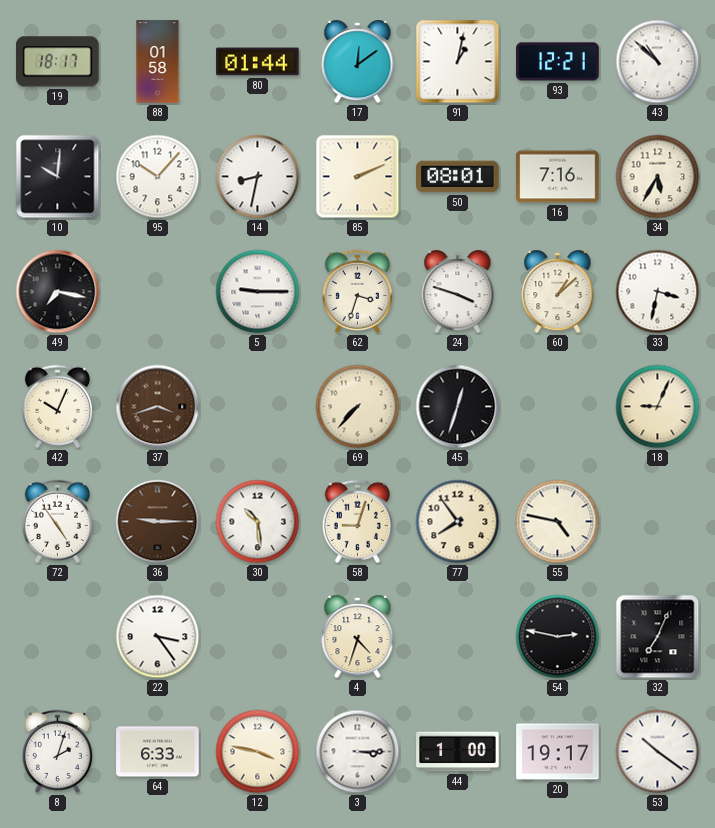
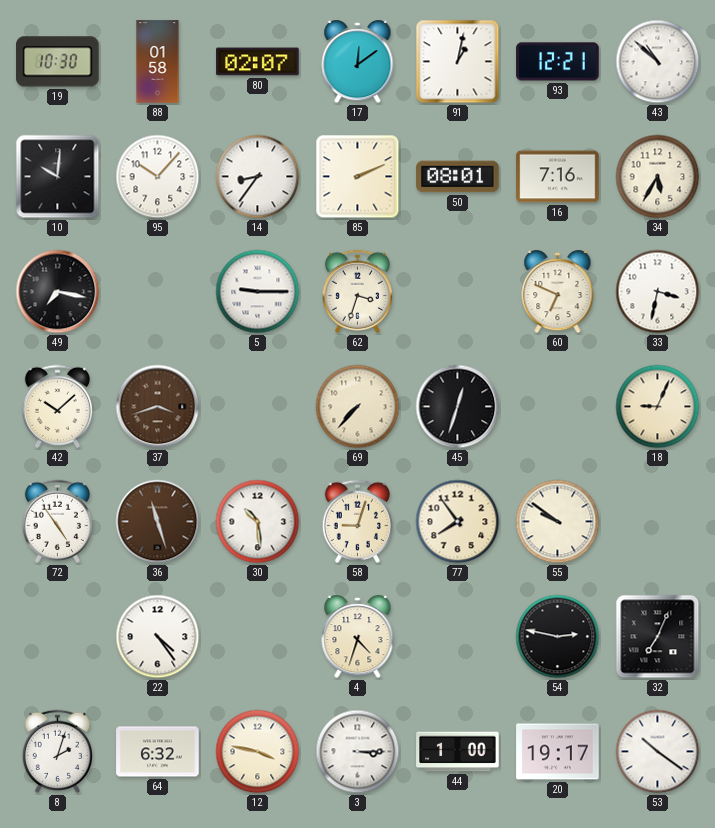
19: 18:17 -> 10:30
80: 01:44 -> 02:07
14: 8:32 -> 8:36
24: 3:48 -> none
60: 1:08 -> 6:49
42: 10:04 -> 10:08
36: 9:15 -> 11:27
55: 4:47 -> 9:51
22: 3:24 -> 4:24
64: 6:33 -> 6:32
